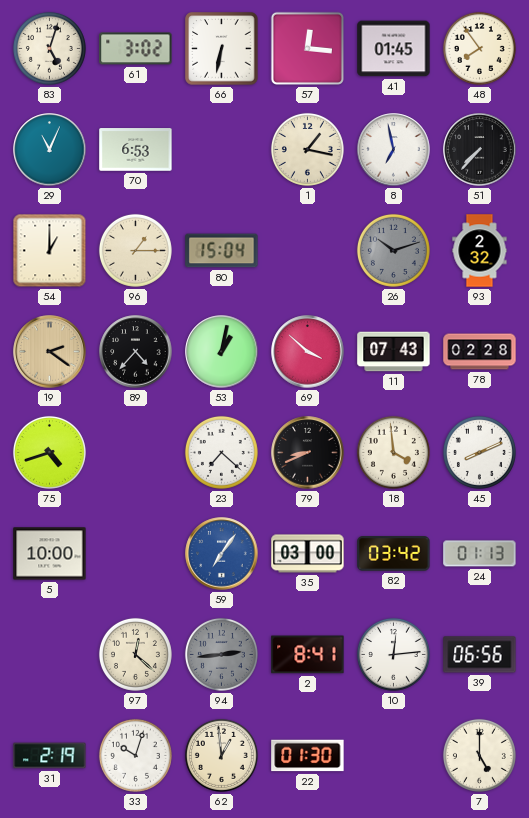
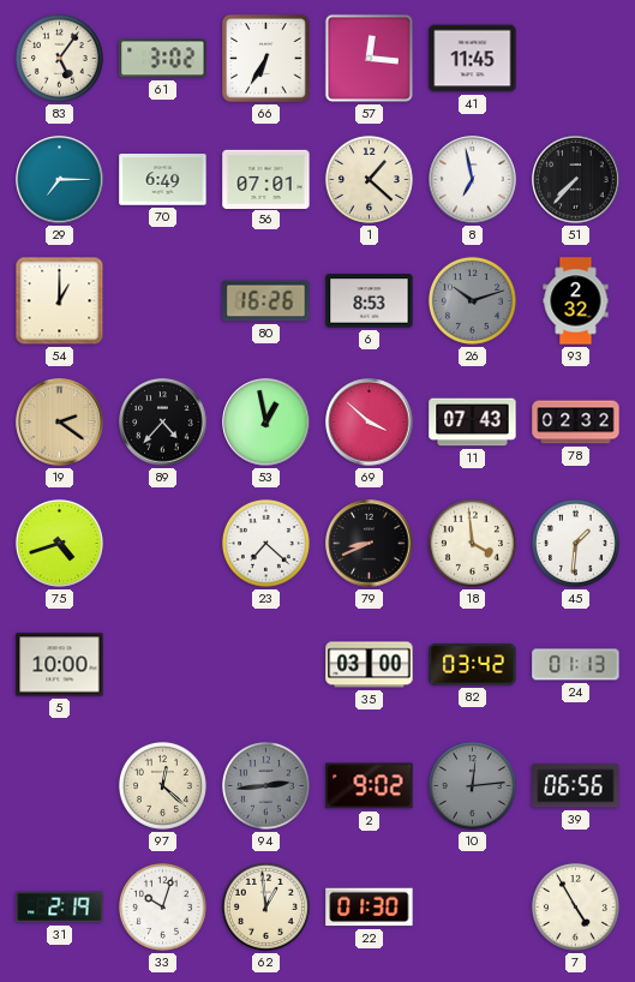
83: 5:03 -> 5:06
66: 6:32 -> 6:35
41: 01:45 -> 11:45
48: 7:54 -> none
29: 11:04 -> 7:15
70: 6:53 -> 6:49
56: none -> 07:01
1: 1:17 -> 1:22
96: 1:15 -> none
80: 15:04 -> 16:26
6: none -> 8:53
53: 1:02 -> 12:58
78: 02:28 -> 02:32
45: 8:11 -> 1:31
59: 7:06 -> none
2: 8:41 -> 9:02
10 dial: white -> grey
7: 5:00 -> 4:55
